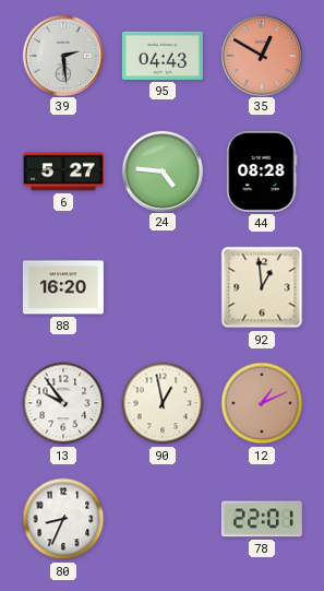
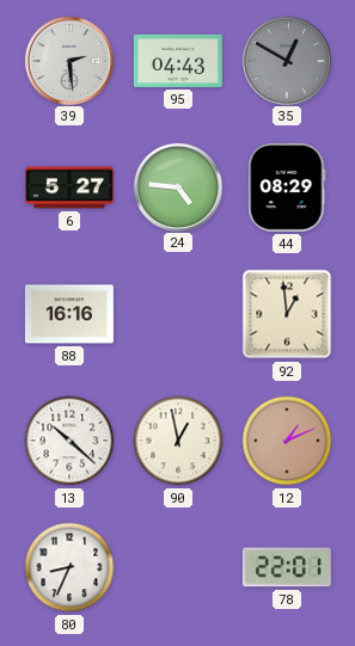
35 dial: salmon -> grey
44: 08:28 -> 08:29
88: 16:20 -> 16:16
13: 9:54 -> 10:22
